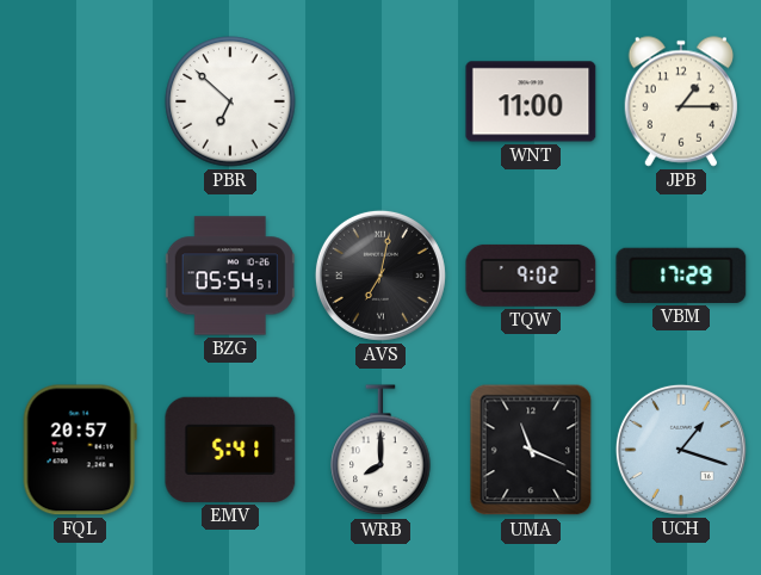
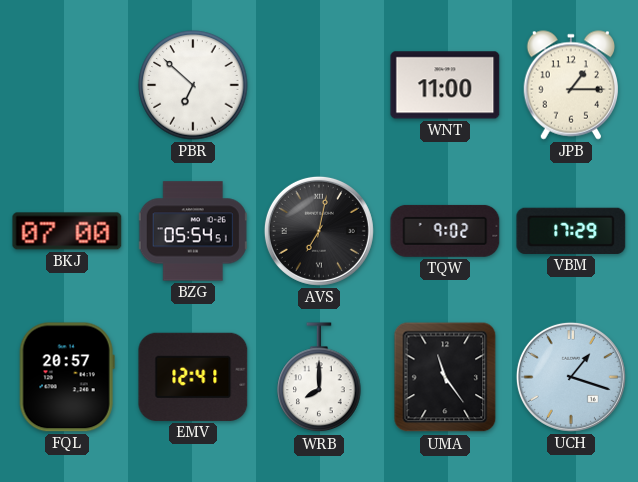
BKJ: none -> 07:00
EMV: 5:41 -> 12:41
UMA: 11:19 -> 11:24
